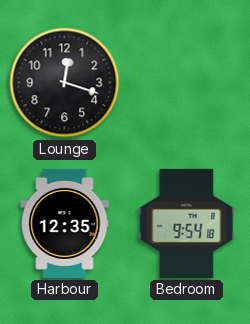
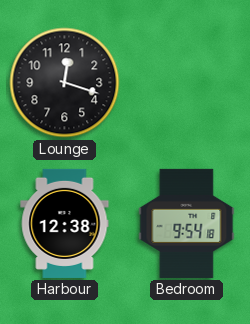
Harbour: 12:35 -> 12:38
